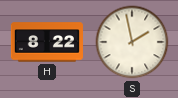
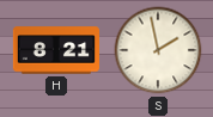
H: 8:22 -> 8:21
